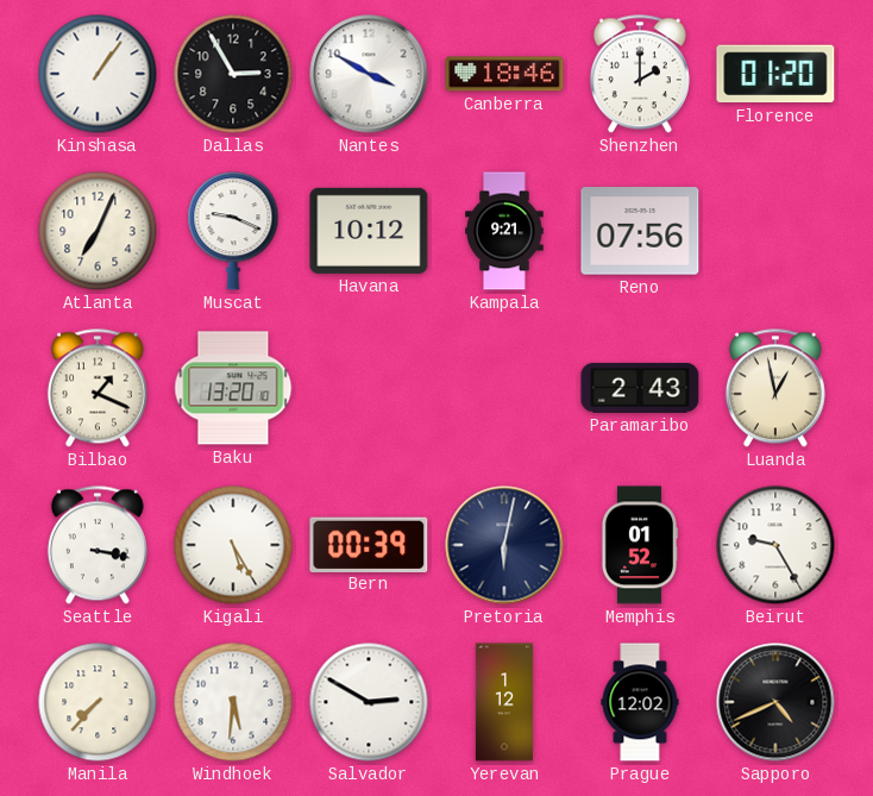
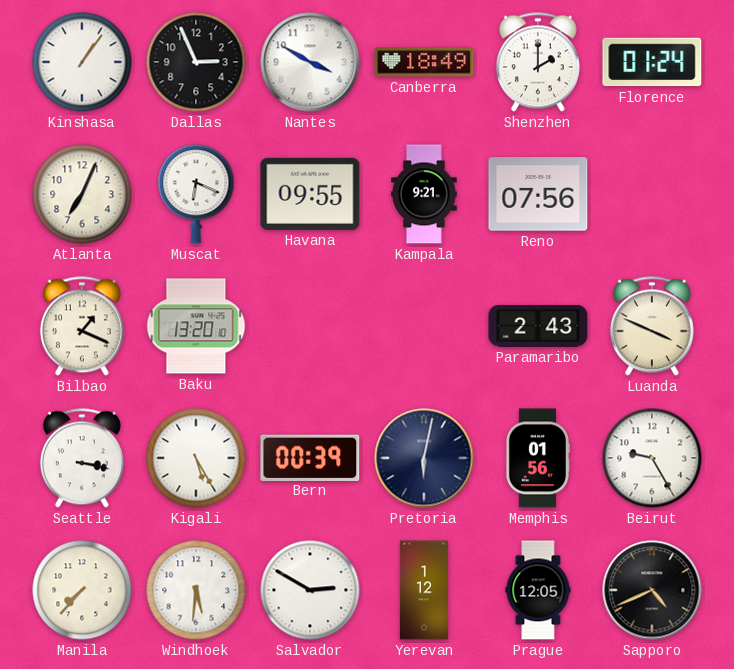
Dallas: 2:55 -> 2:56
Canberra: 18:46 -> 18:49
Florence: 01:20 -> 01:24
Muscat: 9:19 -> 6:19
Havana: 10:12 -> 09:55
Luanda: 12:58 -> 3:49
Memphis: 01:52 -> 01:56
Prague: 12:02 -> 12:05
